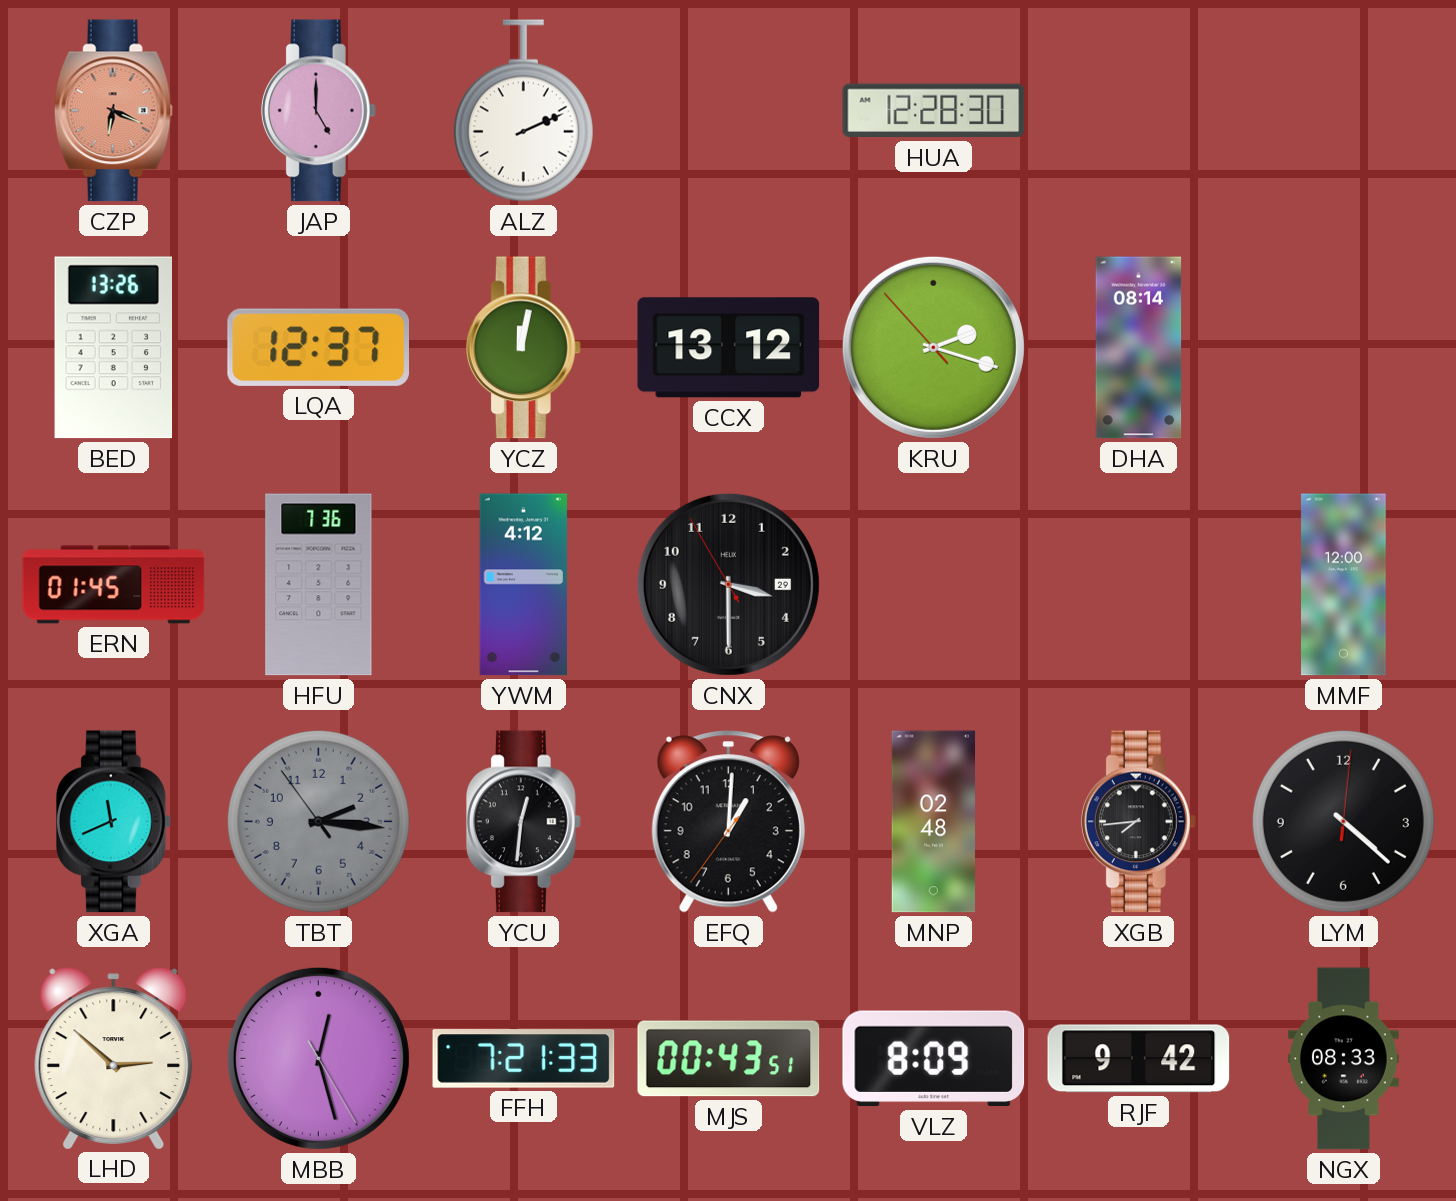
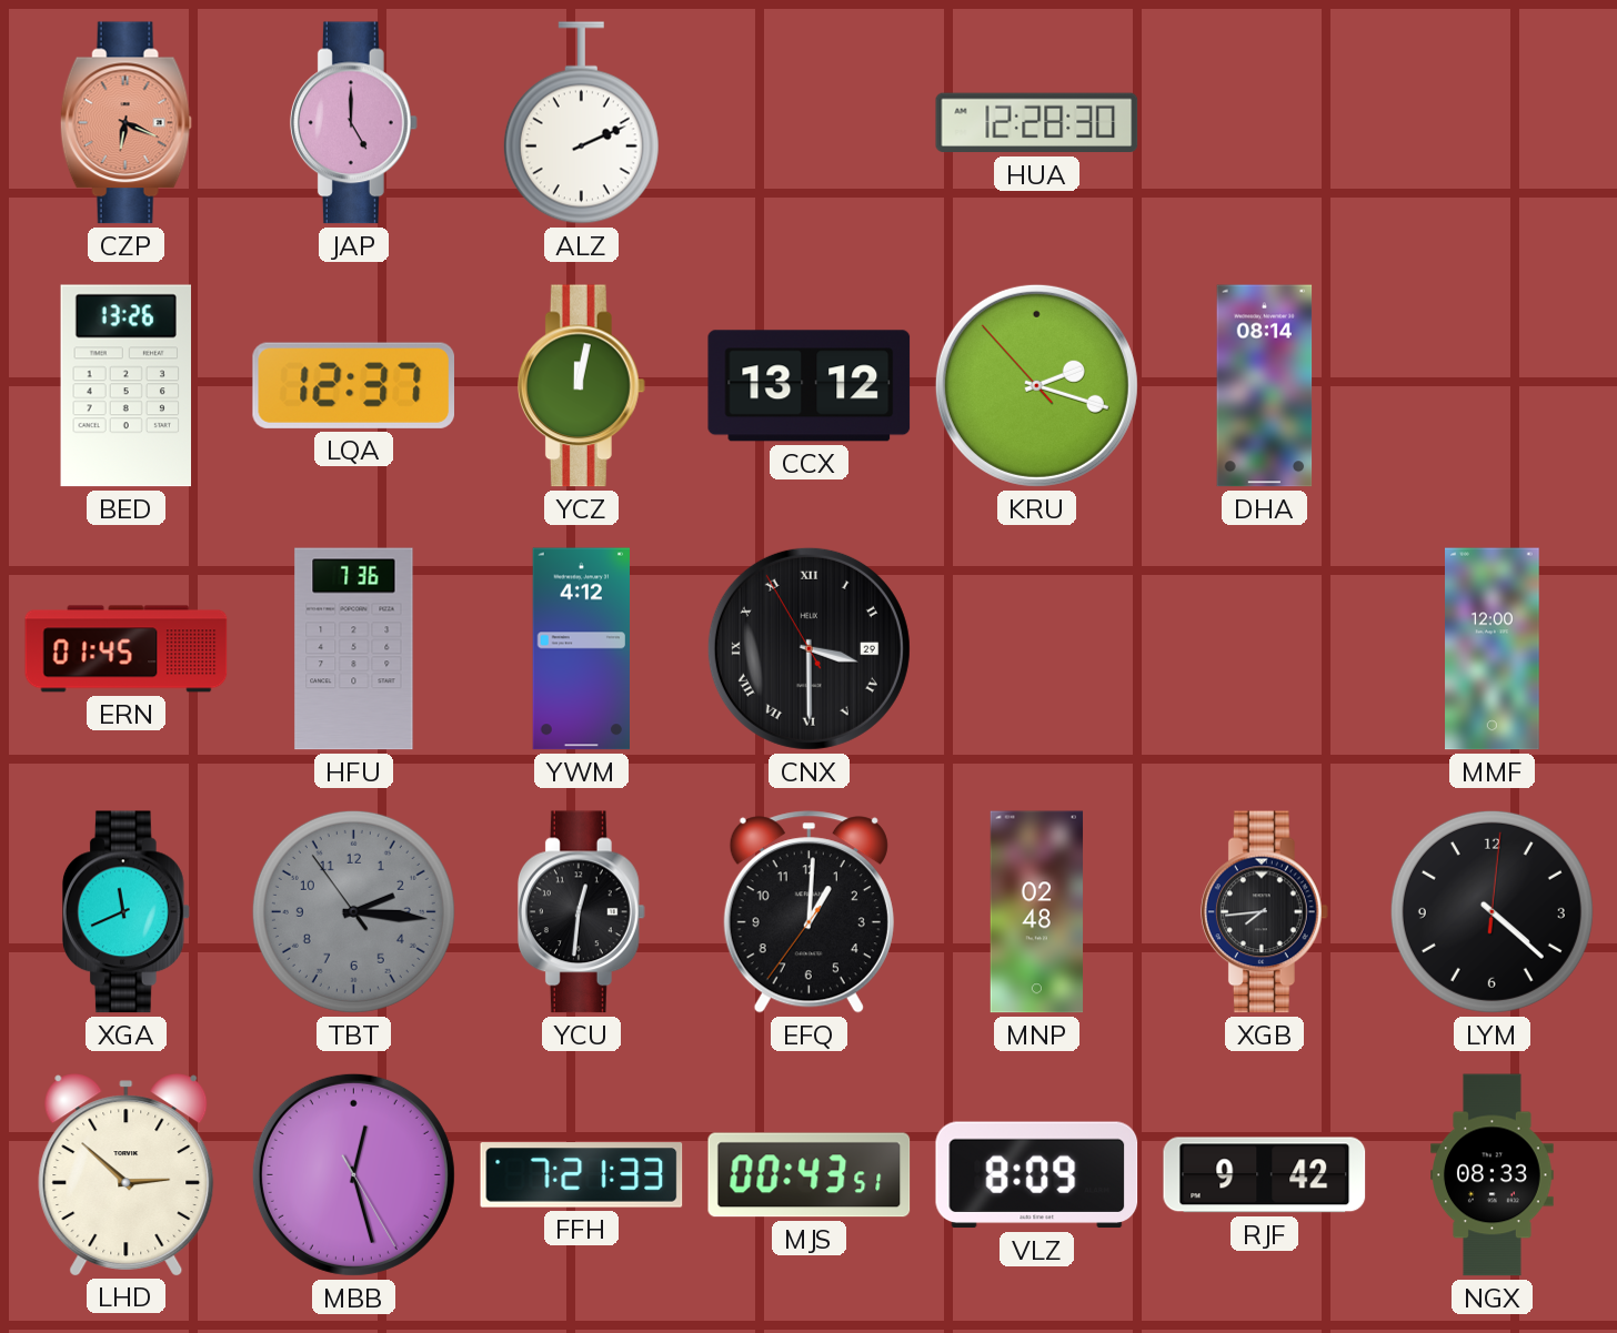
CNX numerals: Arabic -> Roman
